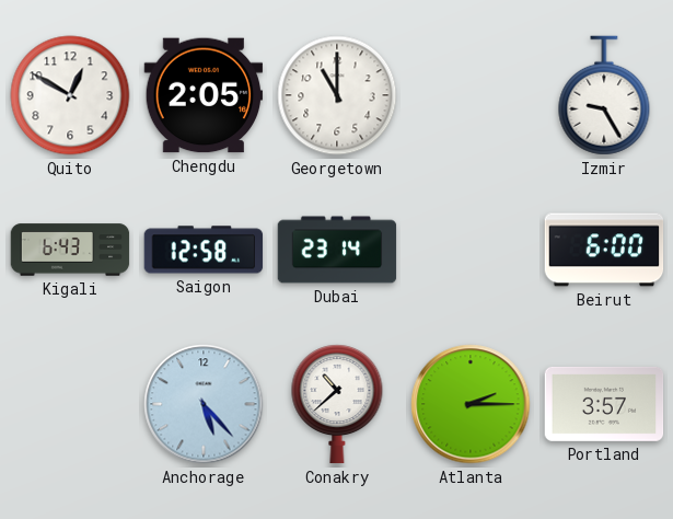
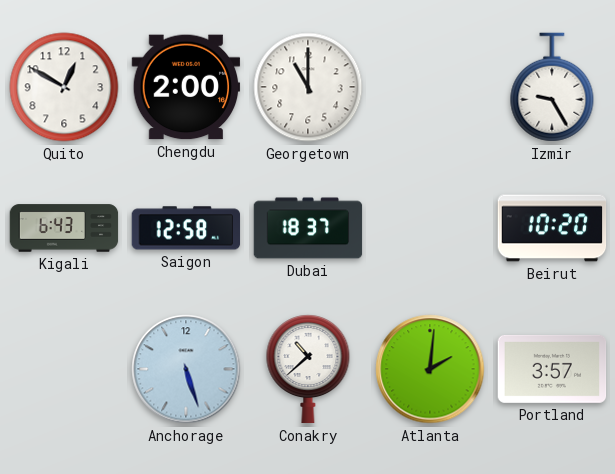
Chengdu: 2:05 -> 2:00
Dubai: 23:14 -> 18:37
Beirut: 6:00 -> 10:20
Anchorage: 5:23 -> 5:27
Atlanta: 2:15 -> 2:01
